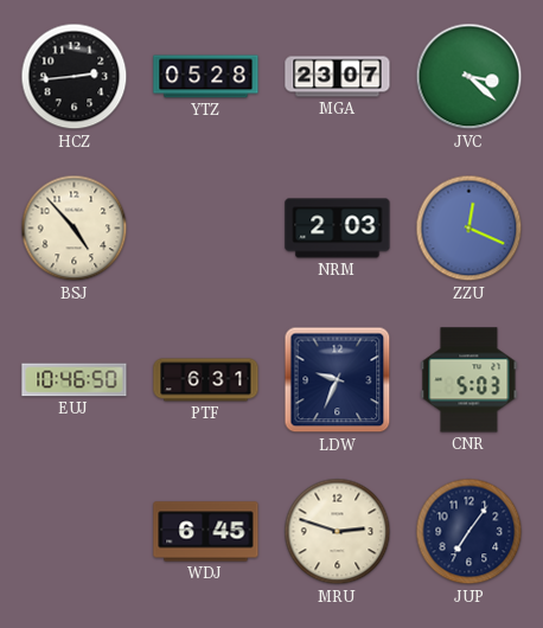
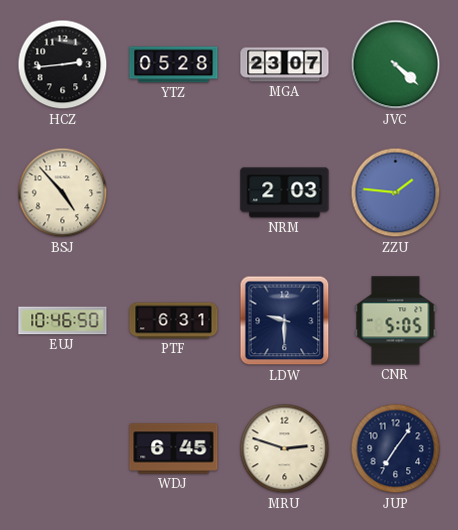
JVC: 3:22 -> 4:22
ZZU: 12:19 -> 1:46
LDW: 9:34 -> 9:30
CNR: 5:03 -> 5:05
